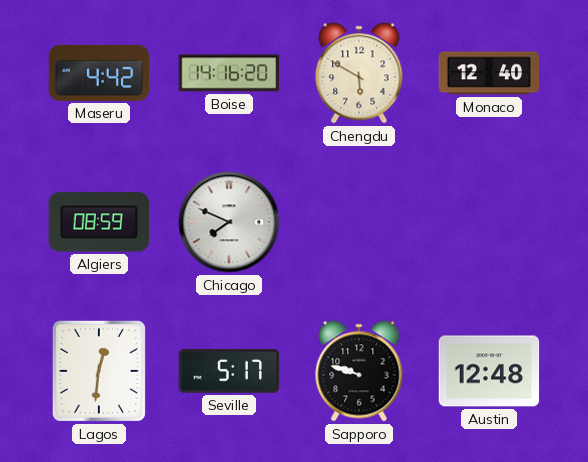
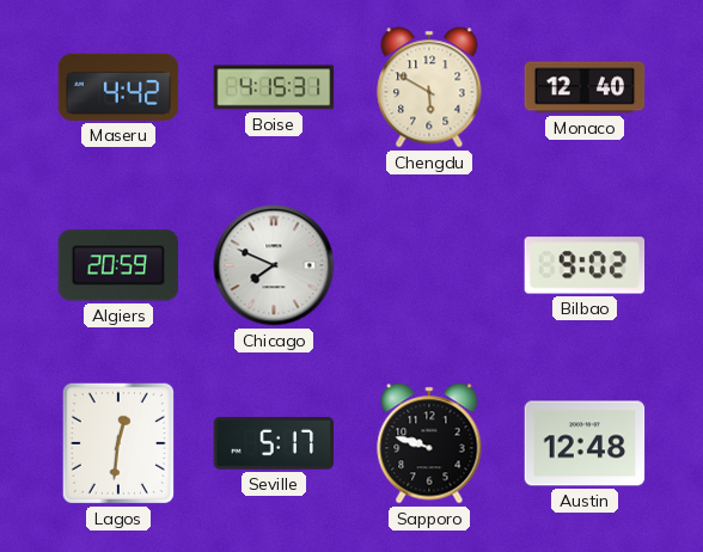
Boise: 14:16 -> 4:15
Algiers: 08:59 -> 20:59
Bilbao: none -> 9:02
